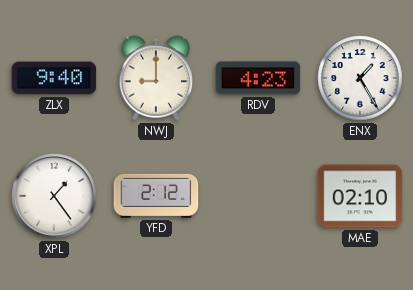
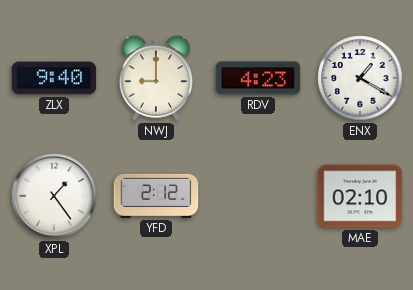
ENX: 1:25 -> 1:20
